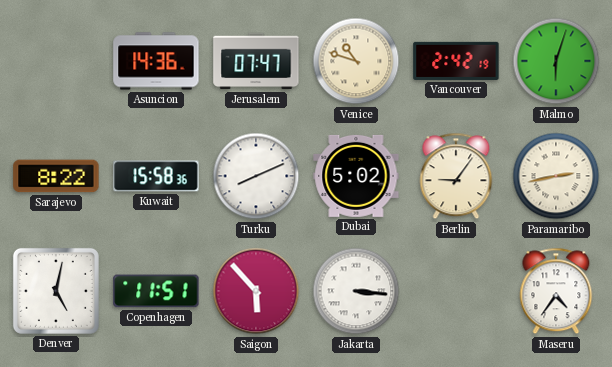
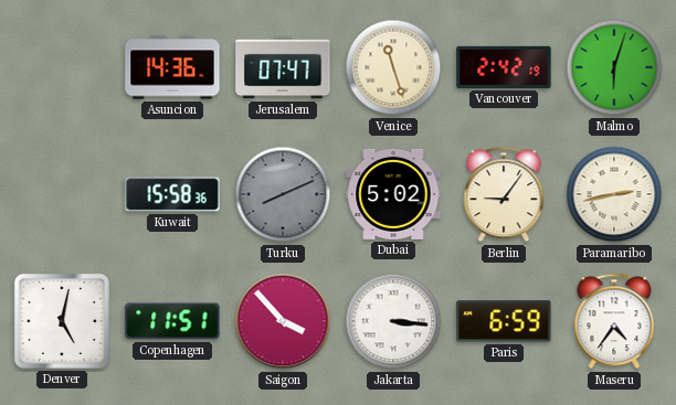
Venice: 10:48 -> 11:27
Sarajevo: 8:22 -> none
Turku dial: white -> grey
Saigon: 5:53 -> 3:53
Paris: none -> 6:59
